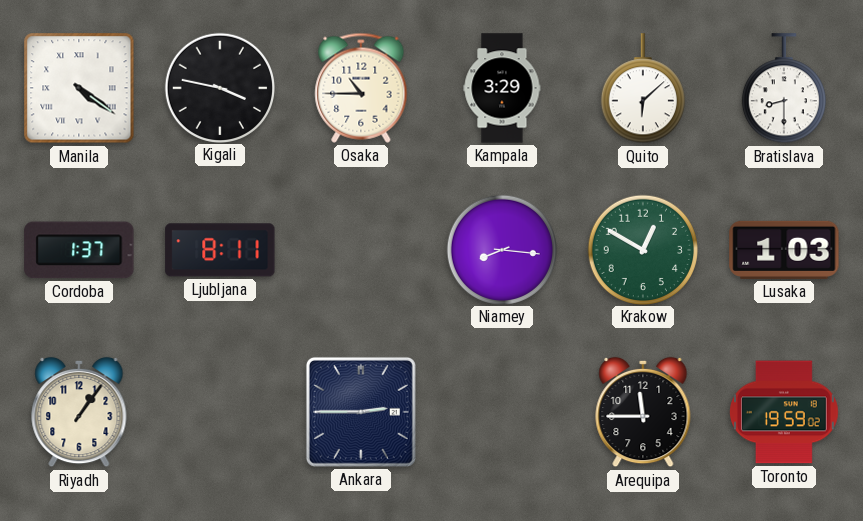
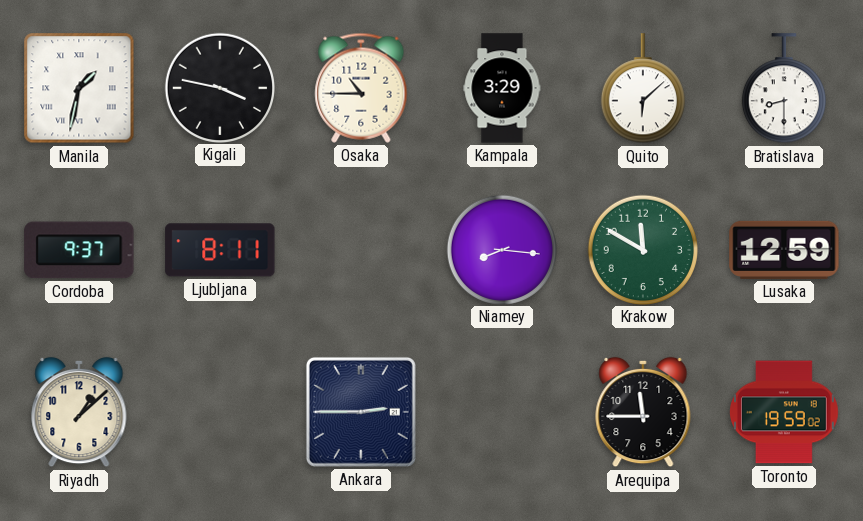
Manila: 4:21 -> 1:32
Cordoba: 1:37 -> 9:37
Krakow: 12:50 -> 11:50
Lusaka: 1:03 -> 12:59
Riyadh: 1:06 -> 1:08
